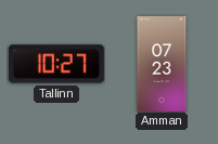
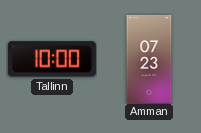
Tallinn: 10:27 -> 10:00
